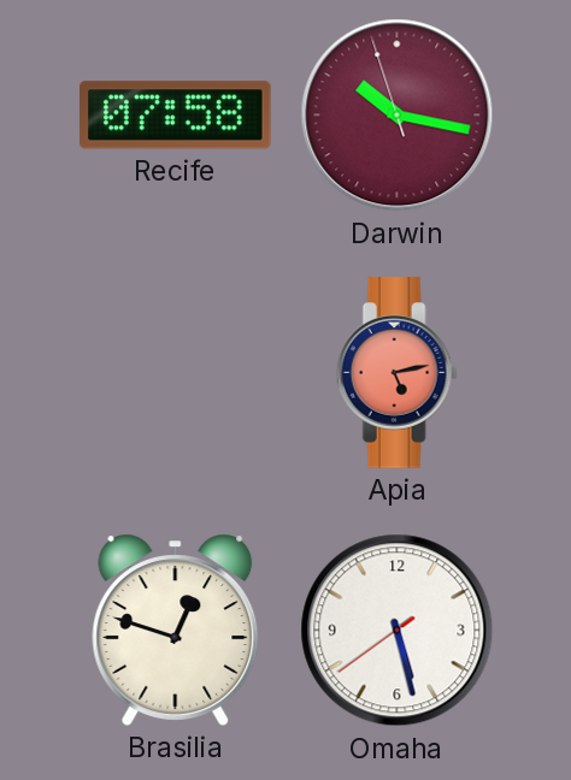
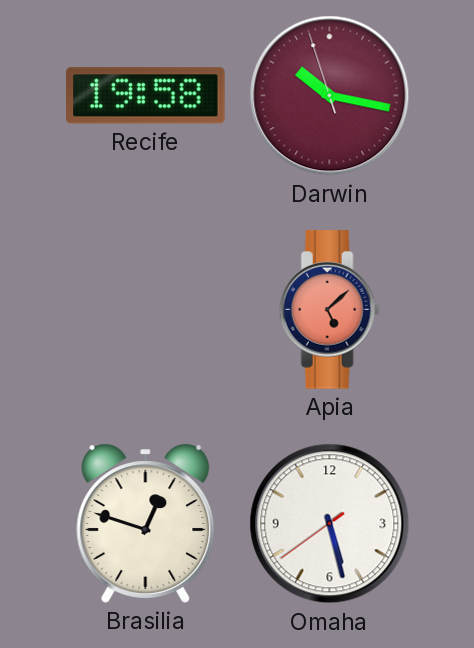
Recife: 07:58 -> 19:58
Apia: 5:13 -> 5:08
